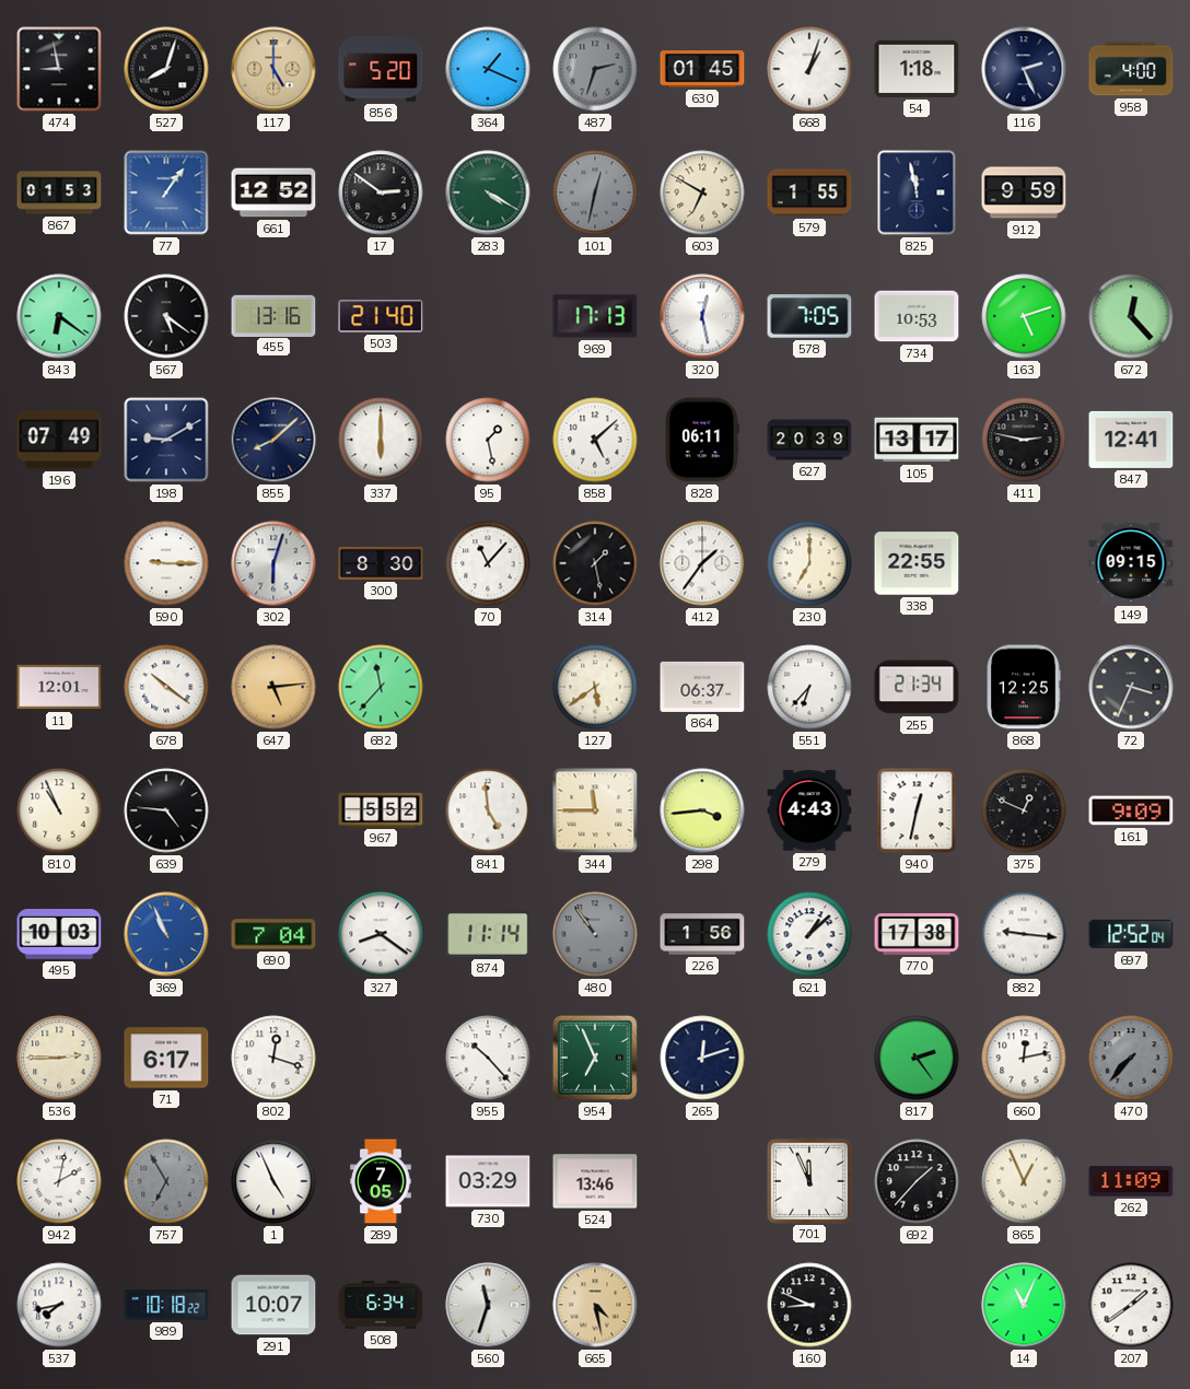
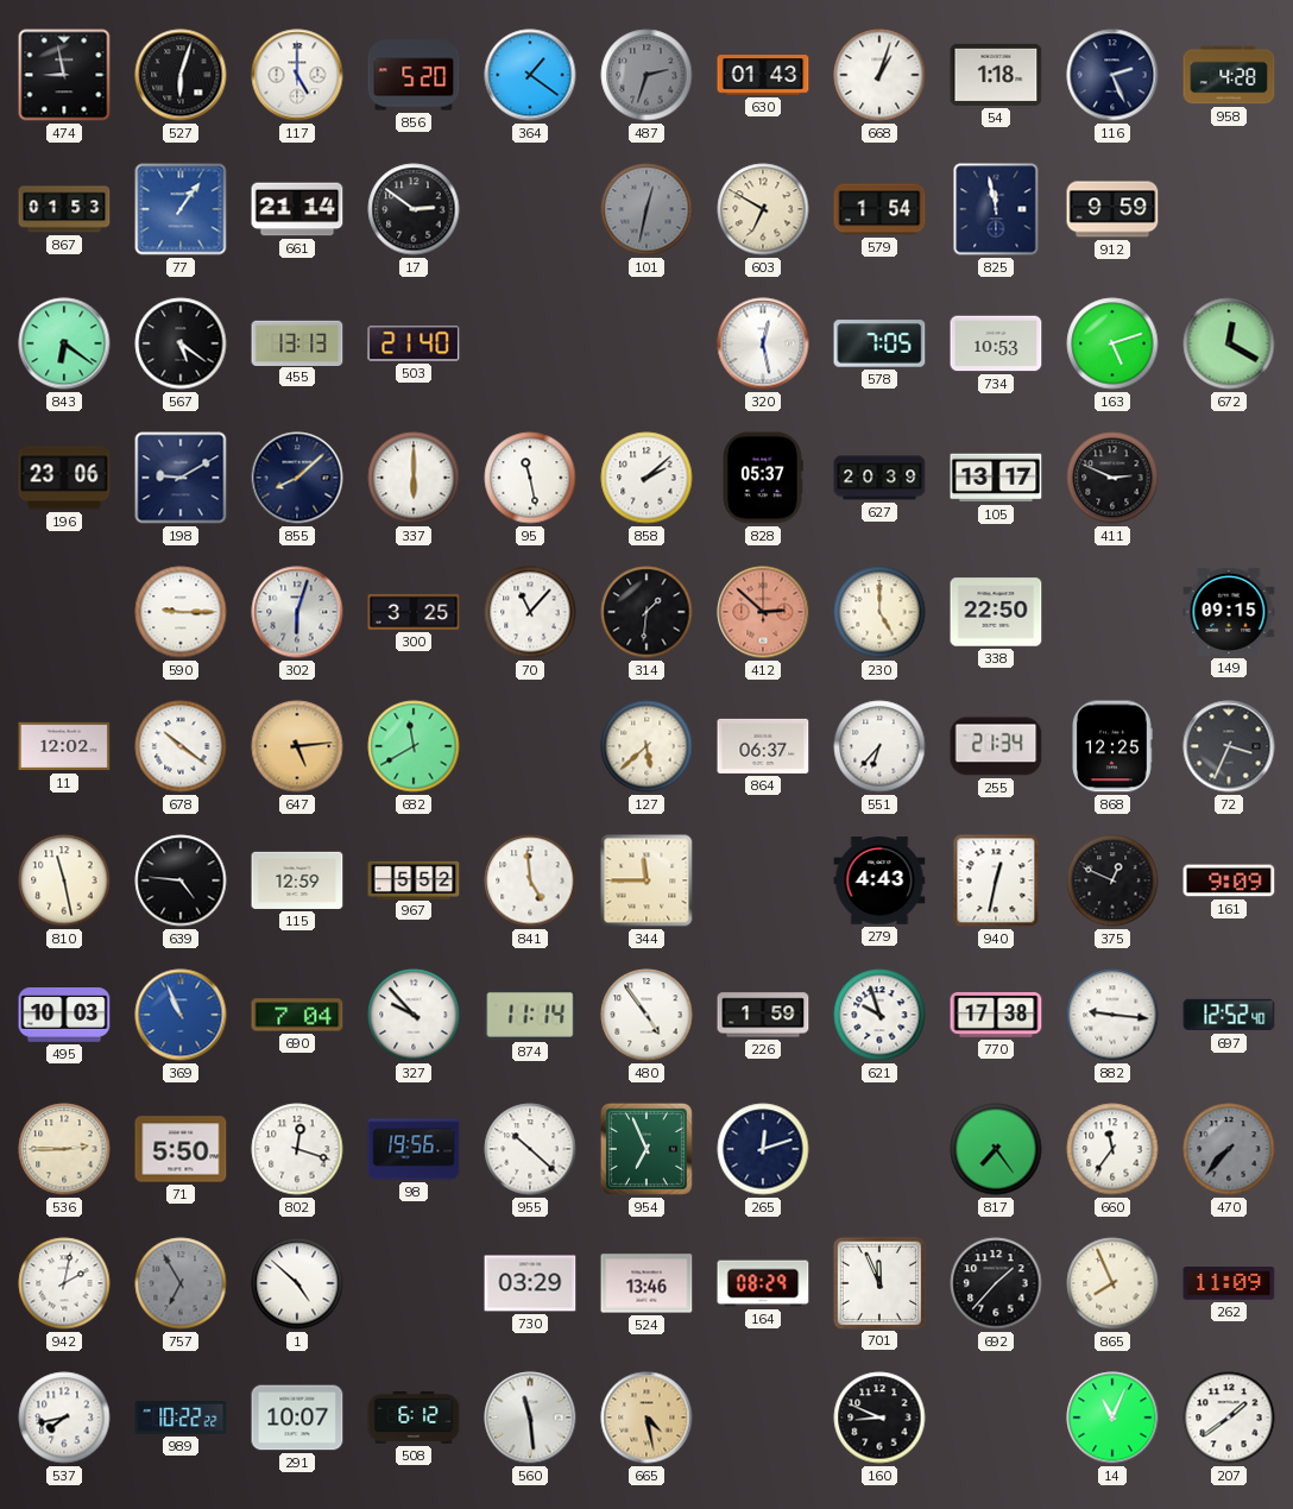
527: 8:03 -> 6:03
117 dial: champagne -> white
364: 1:19 -> 1:21
630: 01:45 -> 01:43
958: 4:00 -> 4:28
661: 12:52 -> 21:14
283: 4:20 -> none
579: 1:55 -> 1:54
455: 13:16 -> 13:13
969: 17:13 -> none
672: 12:23 -> 12:20
196: 07:49 -> 23:06
95: 1:28 -> 11:28
858: 5:08 -> 2:08
828: 06:11 -> 05:37
411: 2:47 -> 2:49
847: 12:41 -> none
300: 8:30 -> 3:25
314: 1:28 -> 1:31
412: 1:36 -> 2:52
412 dial: white -> salmon
230: 7:00 -> 5:00
338: 22:55 -> 22:50
11: 12:01 -> 12:02
682: 11:37 -> 11:40
127: 5:39 -> 5:38
810: 10:56 -> 11:28
115: none -> 12:59
298: 3:44 -> none
327: 8:21 -> 9:53
480: 10:54 -> 4:54
480 dial: grey -> white
226: 1:56 -> 1:59
621: 1:08 -> 9:57
697: 12:52:04 -> 12:52:40
71: 6:17 -> 5:50
98: none -> 19:56
955: 10:23 -> 10:22
817: 2:24 -> 7:24
660: 12:13 -> 11:36
1: 4:56 -> 4:52
289: 7:05 -> none
164: none -> 08:29
865: 12:56 -> 7:56
989: 10:18 -> 10:22
508: 6:34 -> 6:12
560: 11:33 -> 11:29
